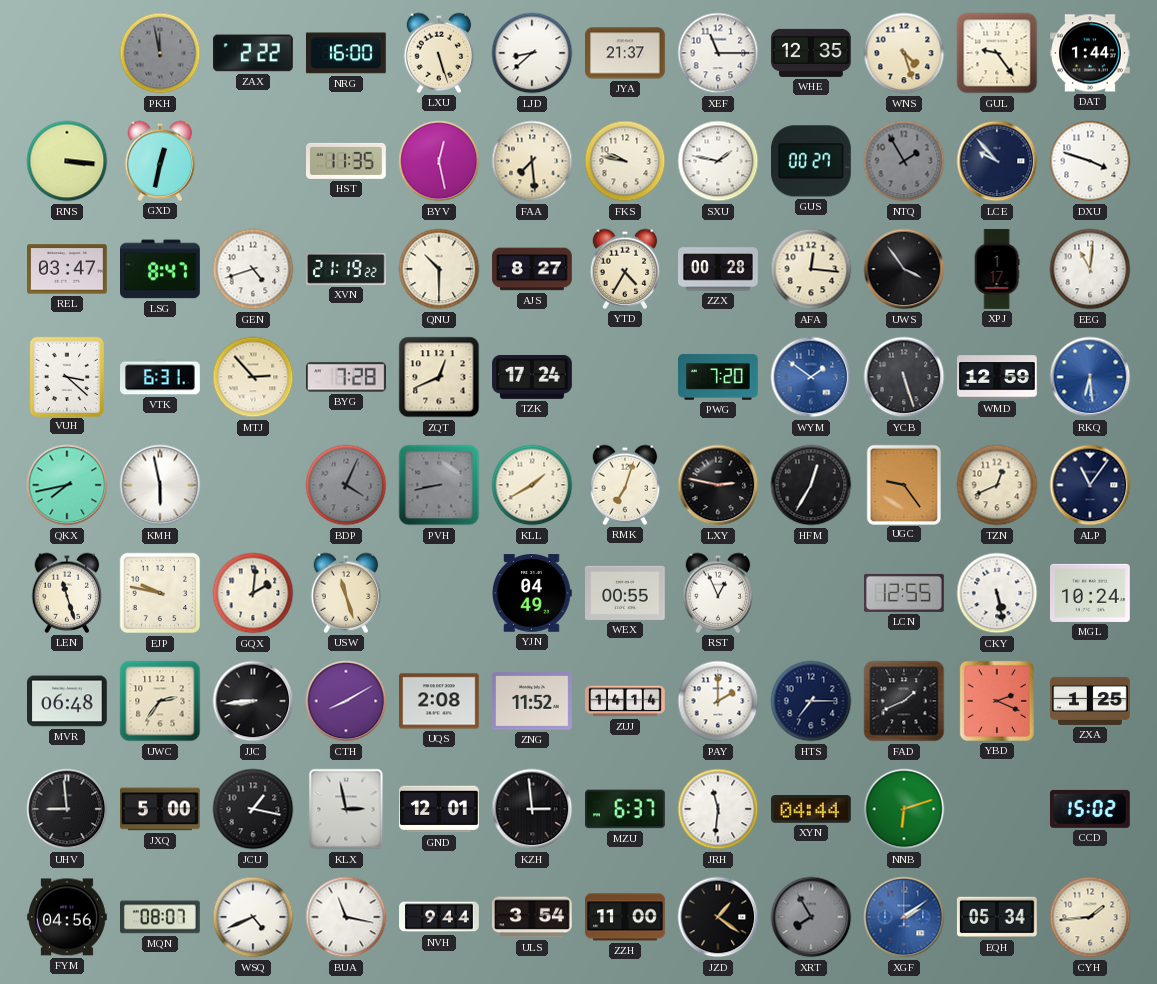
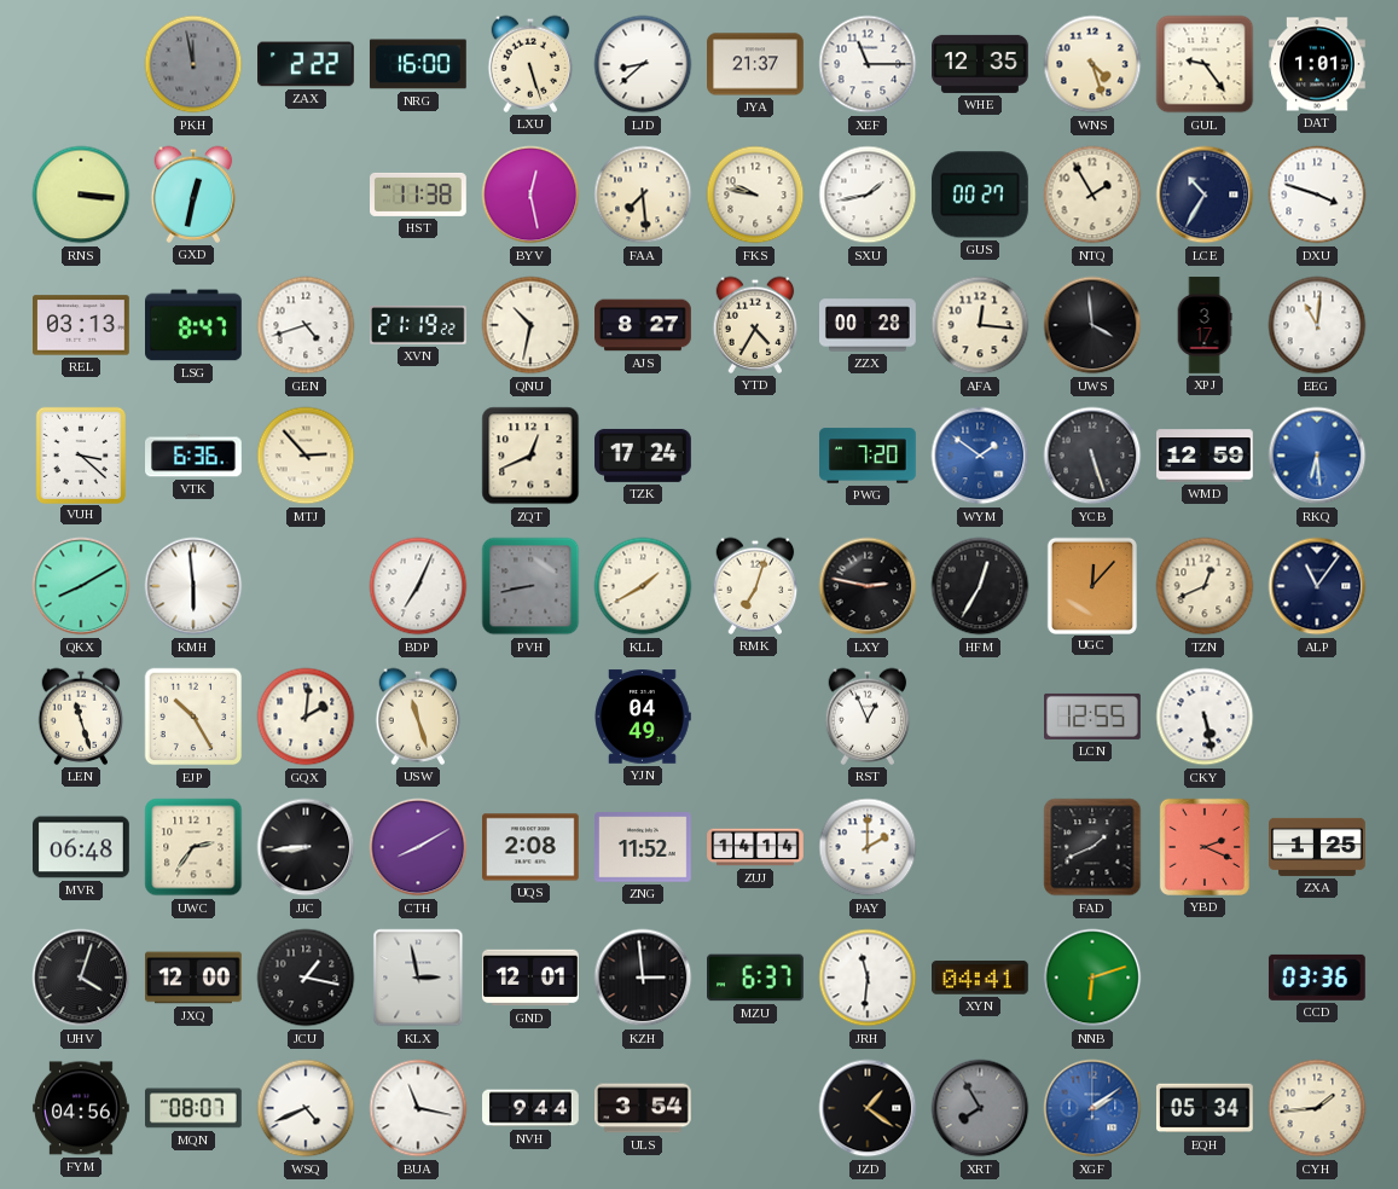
DAT: 1:44 -> 1:01
HST: 11:35 -> 11:38
SXU: 1:47 -> 1:43
NTQ dial: grey -> cream
LCE: 9:53 -> 10:35
REL: 03:47 -> 03:13
QNU: 10:30 -> 10:32
UWS: 3:54 -> 3:59
XPJ: 1:17 -> 3:17
VTK: 6:31 -> 6:36
BYG: 7:28 -> none
QKX: 7:43 -> 8:10
KMH: 5:58 -> 5:59
BDP: 4:04 -> 7:04
BDP dial: grey -> white
UGC: 9:24 -> 12:07
EJP: 9:47 -> 10:25
WEX: 00:55 -> none
MGL: 10:24 -> none
HTS: 7:15 -> none
UHV: 8:59 -> 4:03
JXQ: 5:00 -> 12:00
XYN: 04:44 -> 04:41
CCD: 15:02 -> 03:36
ZZH: 11:00 -> none
